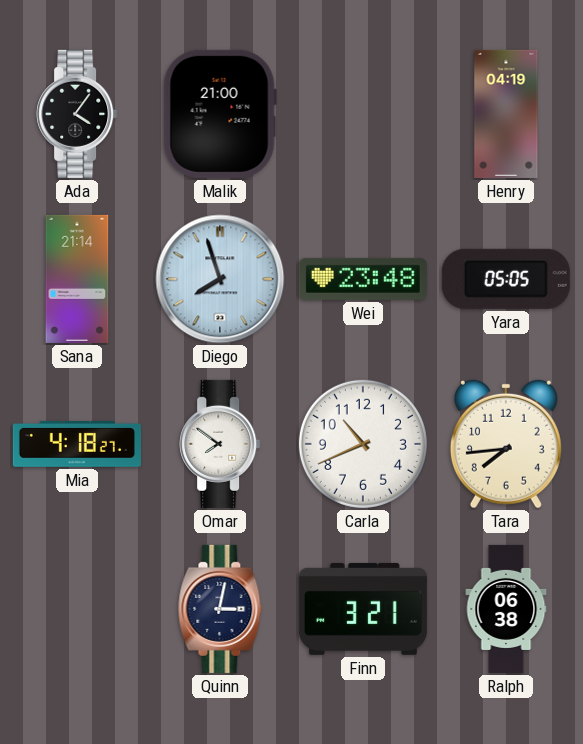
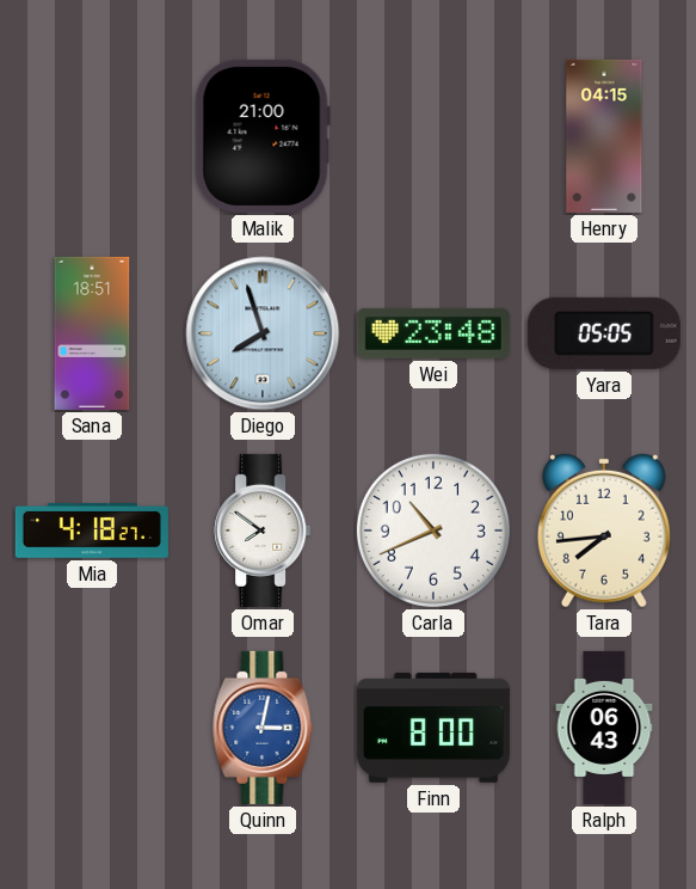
Ada: 4:06 -> none
Henry: 04:19 -> 04:15
Sana: 21:14 -> 18:51
Quinn dial: navy -> blue
Finn: 3:21 -> 8:00
Ralph: 06:38 -> 06:43
